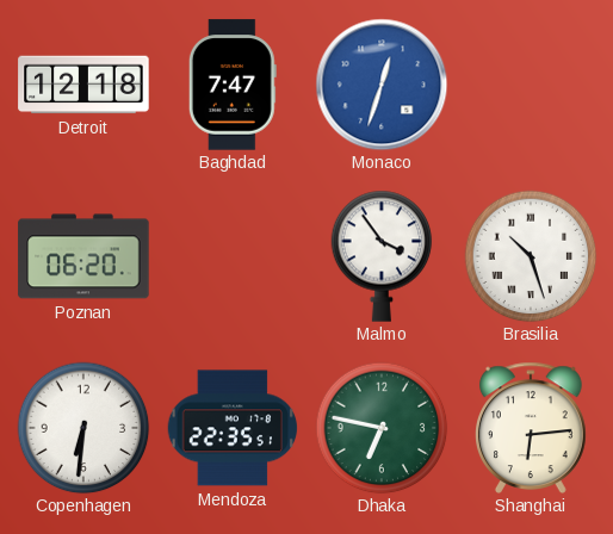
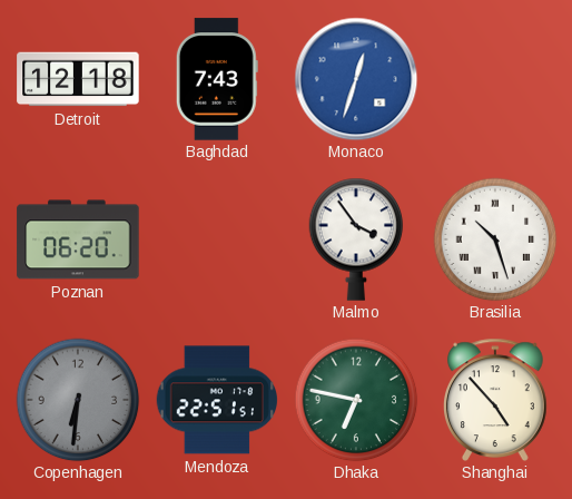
Baghdad: 7:47 -> 7:43
Copenhagen dial: white -> grey
Mendoza: 22:35 -> 22:51
Shanghai: 6:14 -> 4:53
